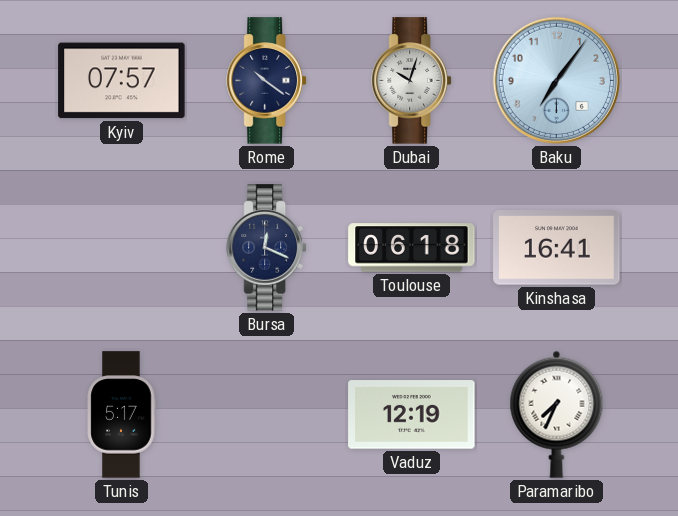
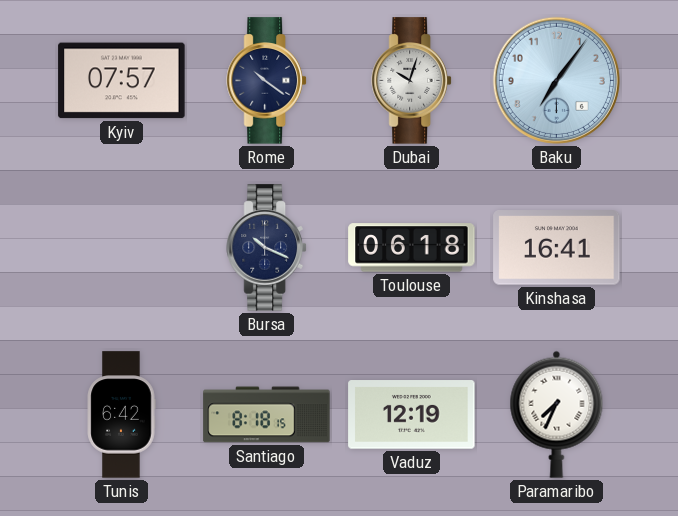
Bursa: 12:19 -> 10:19
Tunis: 5:17 -> 6:42
Santiago: none -> 8:18
